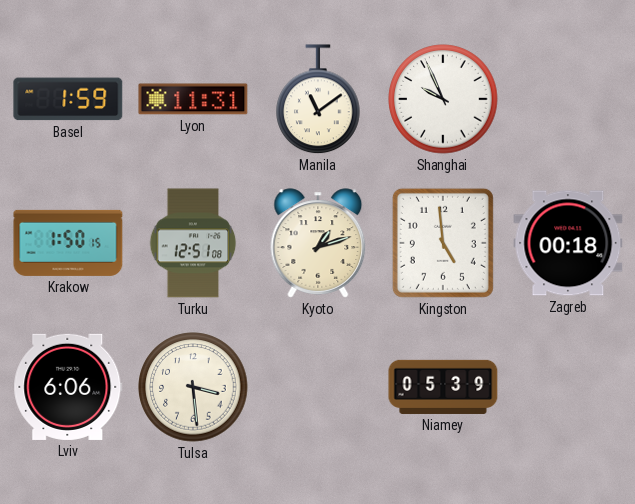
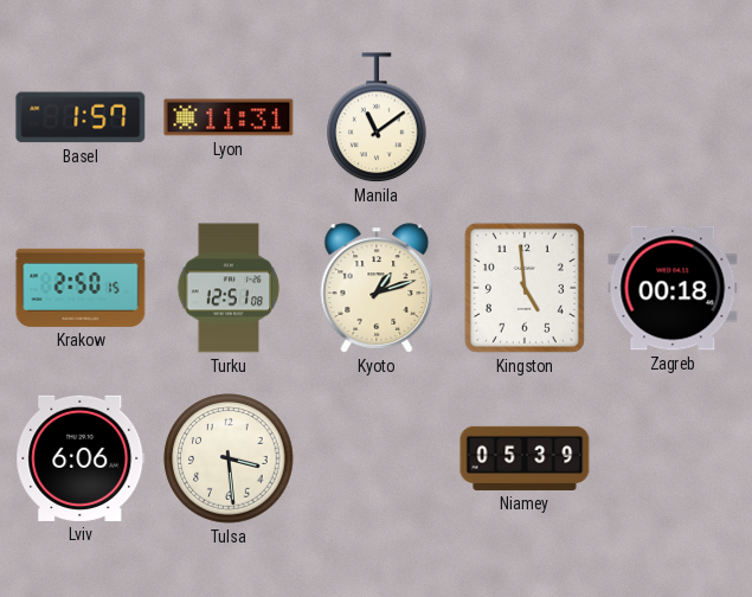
Basel: 1:59 -> 1:57
Shanghai: 9:56 -> none
Krakow: 1:50 -> 2:50
